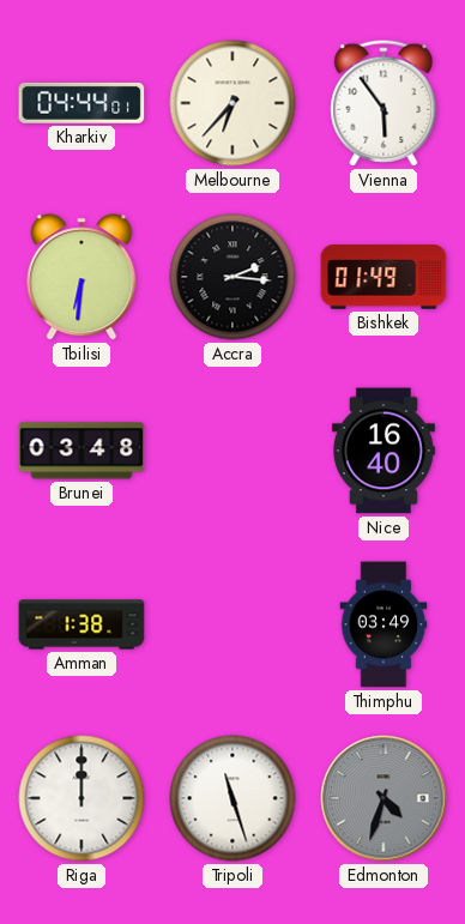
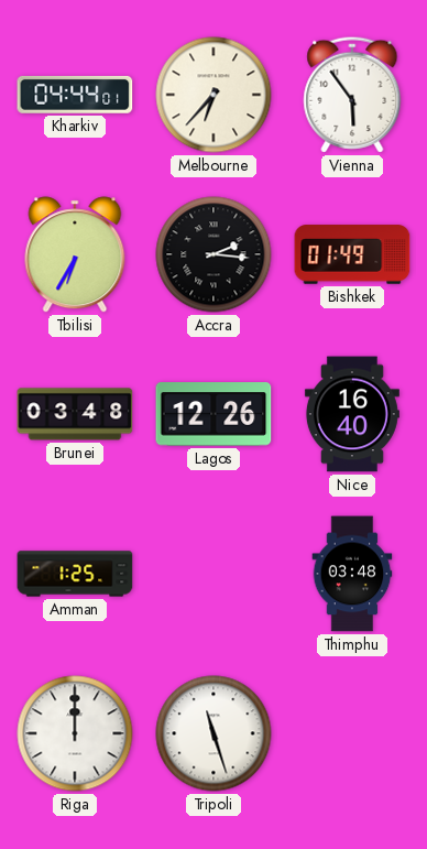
Tbilisi: 6:31 -> 6:35
Lagos: none -> 12:26
Amman: 1:38 -> 1:25
Thimphu: 03:49 -> 03:48
Edmonton: 4:33 -> none
